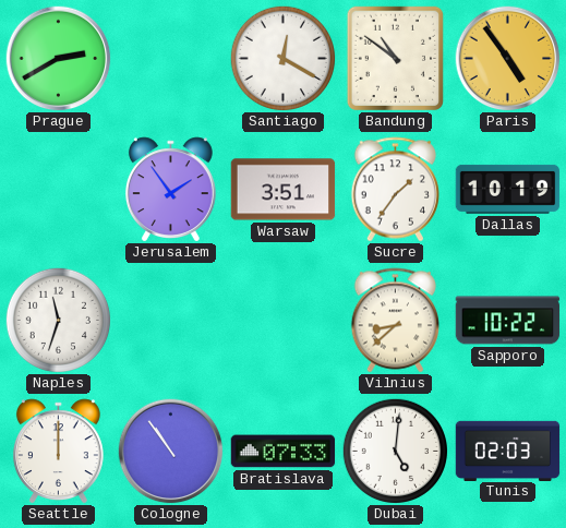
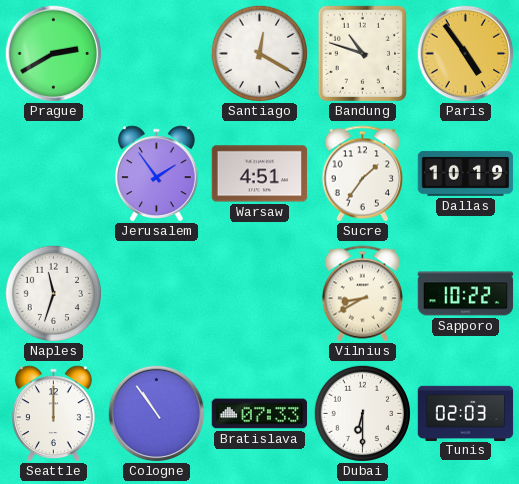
Bandung: 10:51 -> 10:48
Warsaw: 3:51 -> 4:51
Vilnius: 8:38 -> 8:40
Dubai: 5:01 -> 6:30
